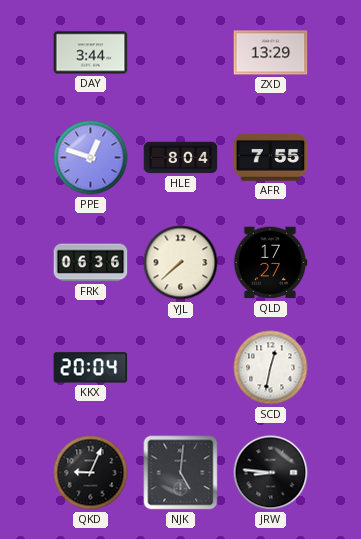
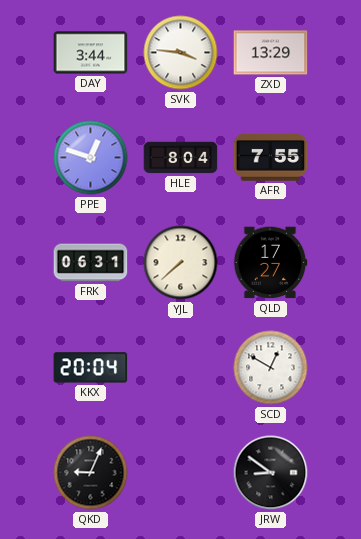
SVK: none -> 3:46
FRK: 06:36 -> 06:31
SCD: 12:32 -> 12:50
NJK: 5:01 -> none
JRW: 8:46 -> 8:51
